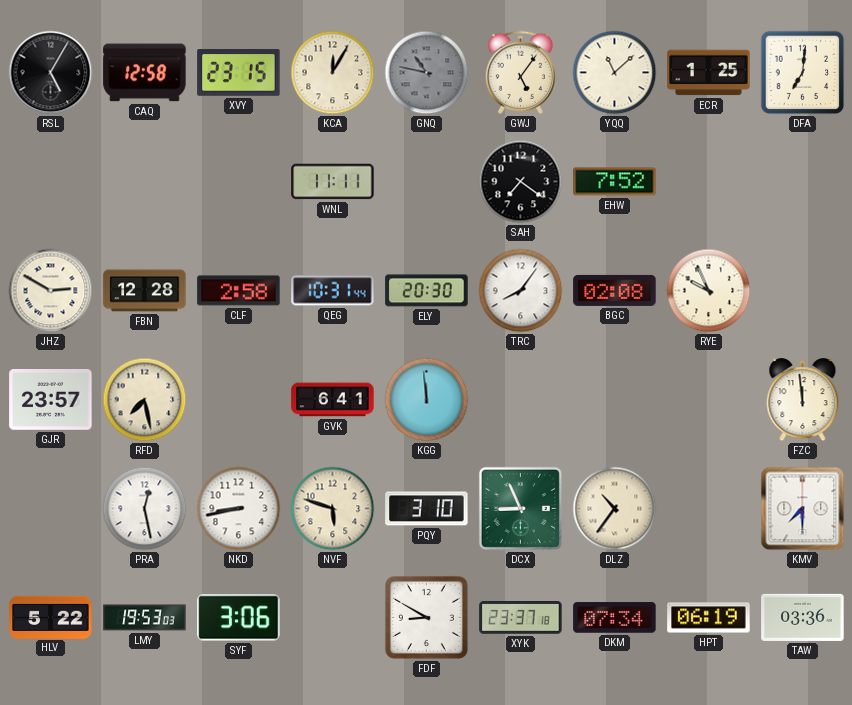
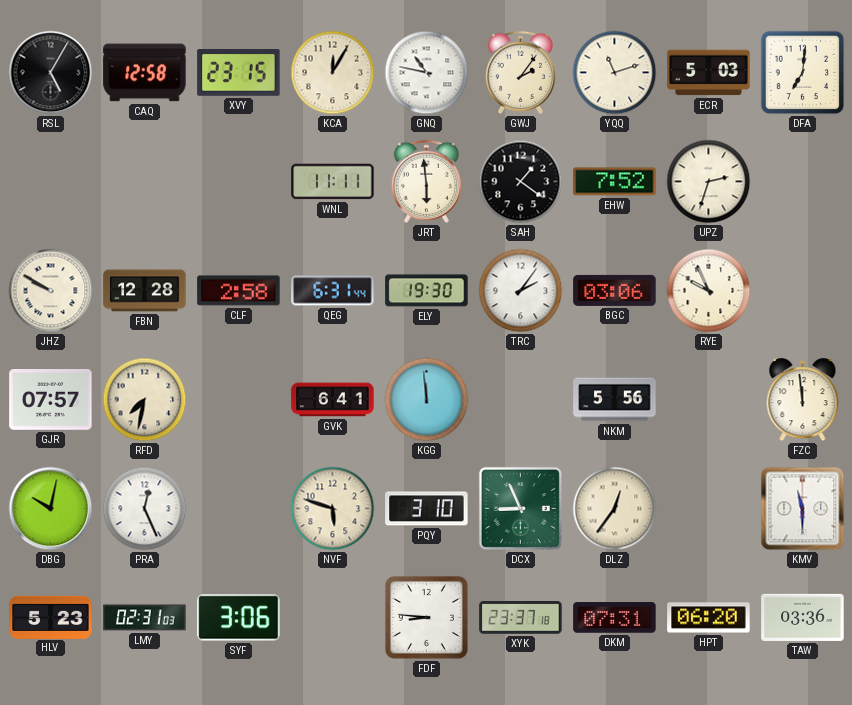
GNQ dial: grey -> white
GWJ: 5:06 -> 2:06
YQQ: 11:08 -> 11:12
ECR: 1:25 -> 5:03
JRT: none -> 5:59
SAH: 7:21 -> 1:21
UPZ: none -> 2:33
JHZ: 2:50 -> 9:50
QEG: 10:31 -> 6:31
ELY: 20:30 -> 19:30
TRC: 8:06 -> 2:06
BGC: 02:08 -> 03:06
GJR: 23:57 -> 07:57
RFD: 7:28 -> 7:32
NKM: none -> 5:56
DBG: none -> 10:02
PRA: 12:28 -> 12:26
NKD: 8:43 -> none
DLZ: 10:36 -> 12:36
KMV: 7:30 -> 11:30
HLV: 5:22 -> 5:23
LMY: 19:53 -> 02:31
FDF: 8:50 -> 8:46
DKM: 07:34 -> 07:31
HPT: 06:19 -> 06:20
